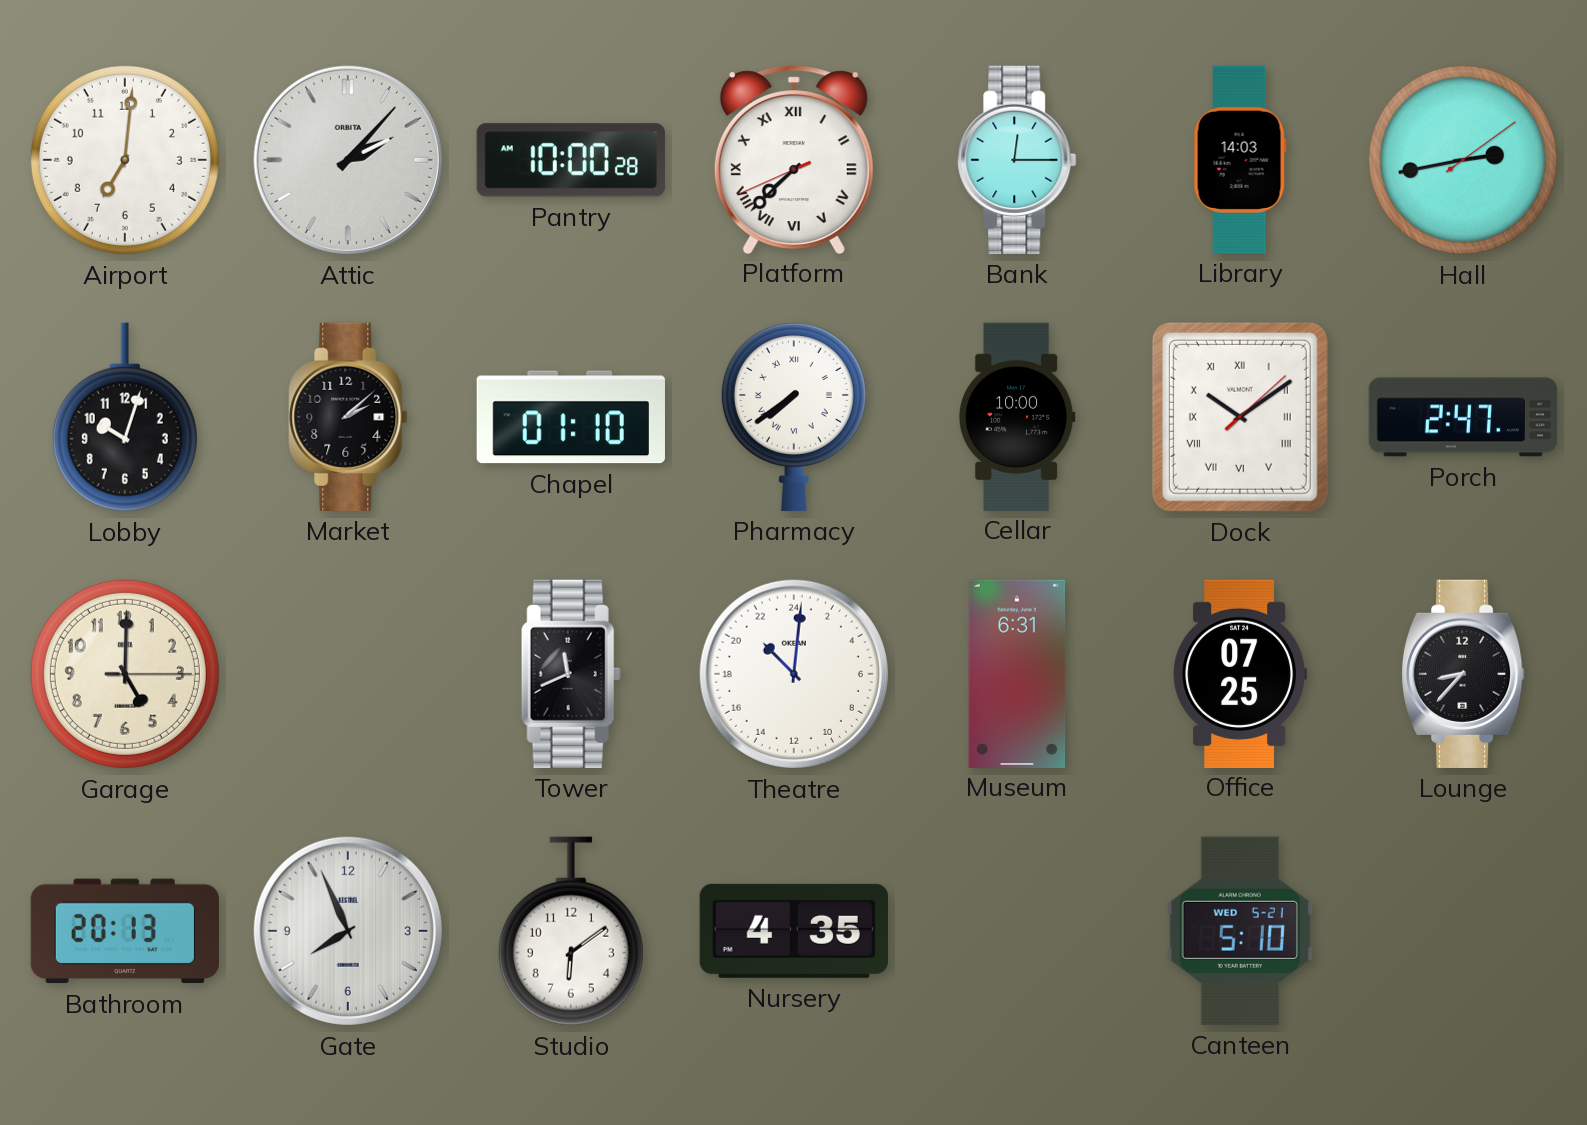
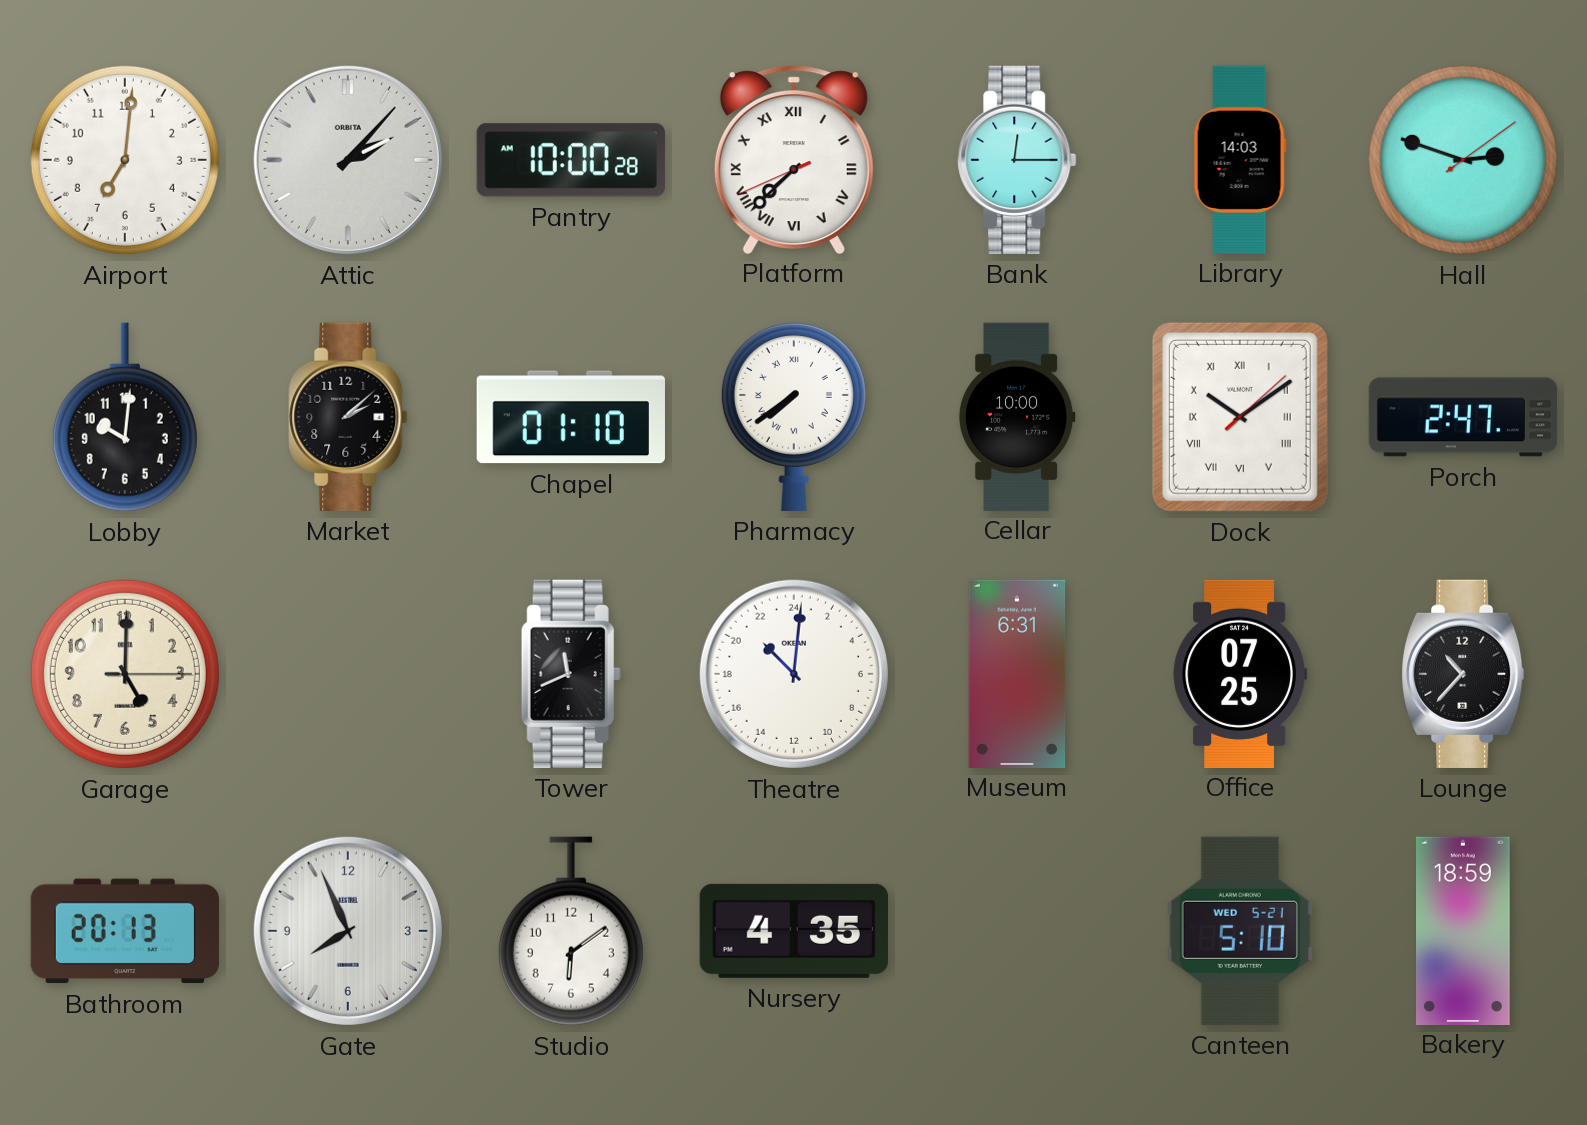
Hall: 2:43 -> 2:48
Lobby: 10:03 -> 10:01
Lounge: 8:37 -> 10:37
Bakery: none -> 18:59
